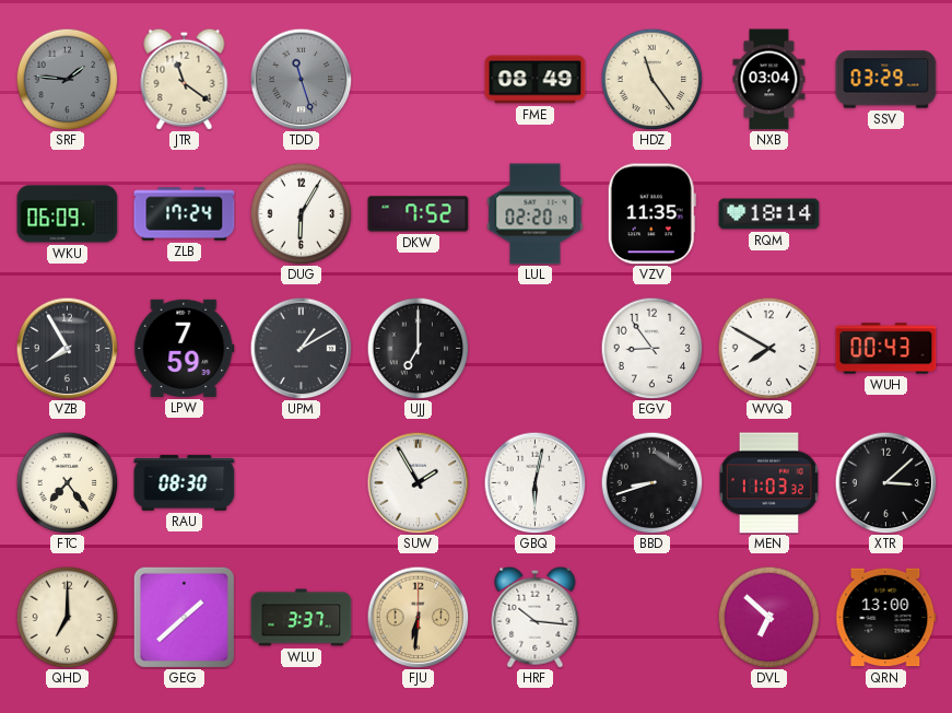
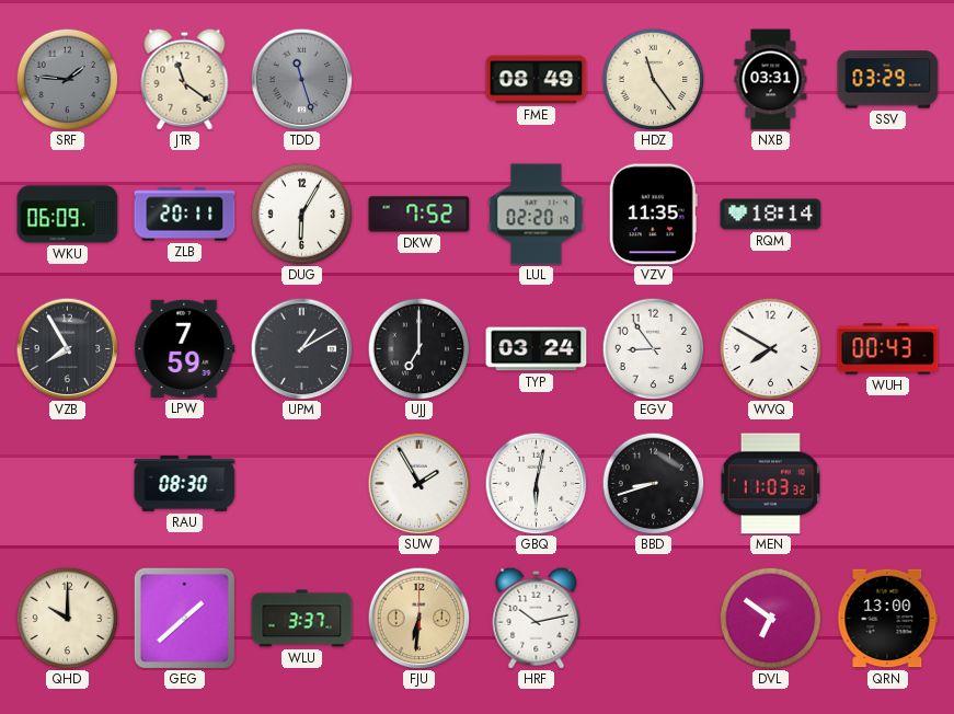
NXB: 03:04 -> 03:31
ZLB: 17:24 -> 20:11
TYP: none -> 03:24
FTC: 7:24 -> none
XTR: 3:08 -> none
QHD: 7:00 -> 10:00
HRF: 10:16 -> 10:13
DVL: 6:52 -> 6:51
